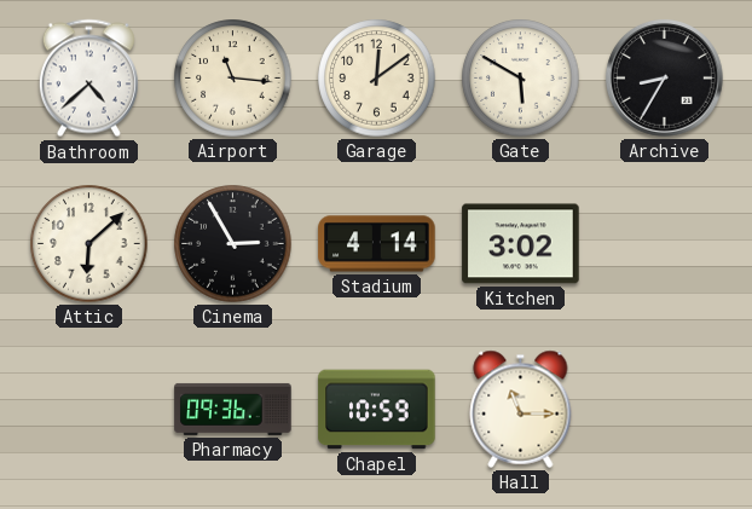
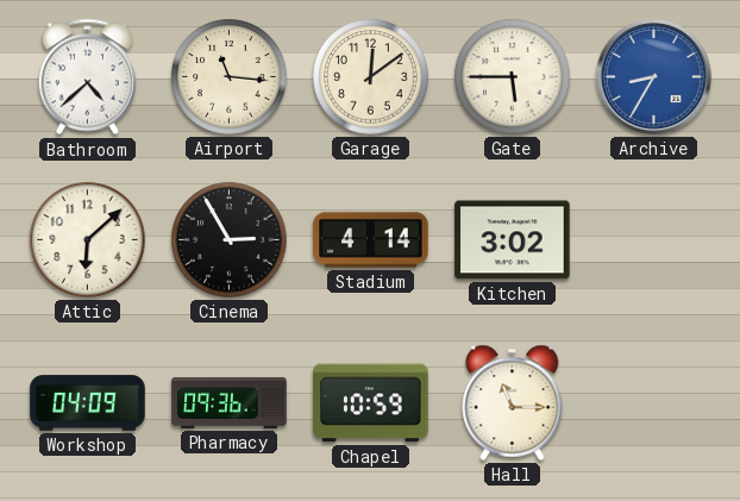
Gate: 5:50 -> 5:45
Archive dial: black -> blue
Workshop: none -> 04:09
